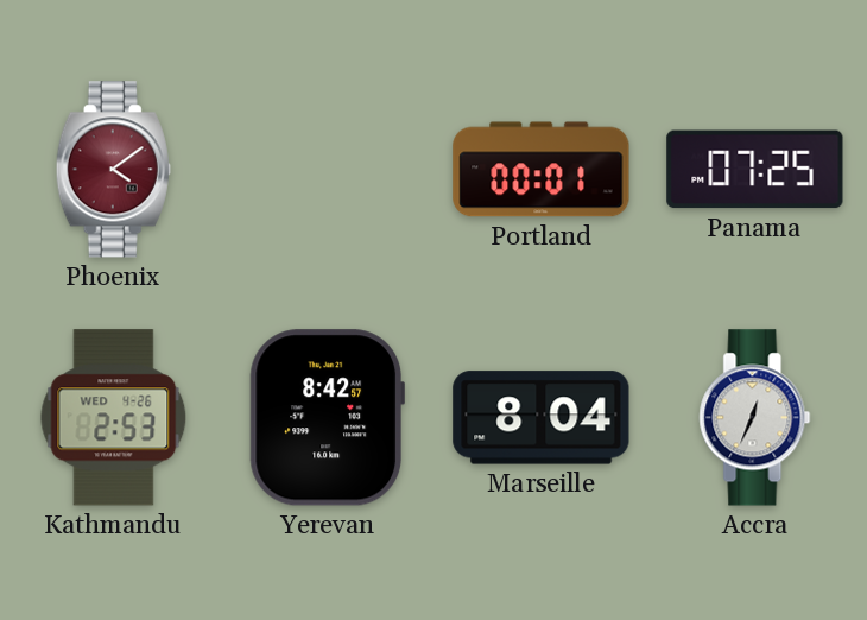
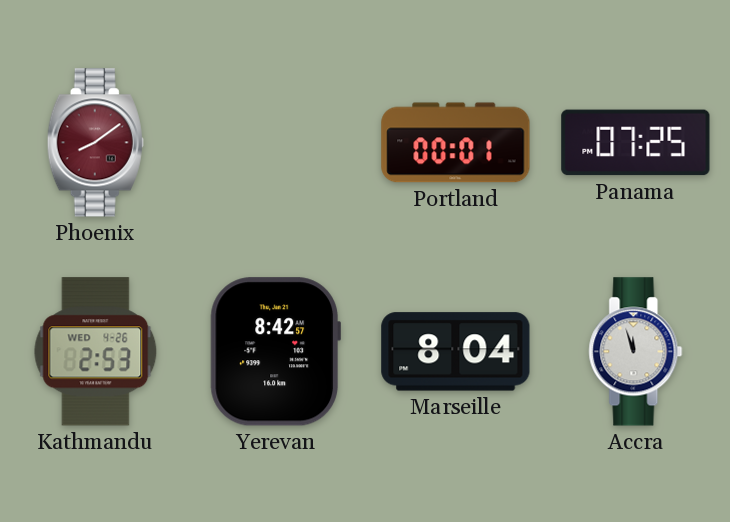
Phoenix: 4:09 -> 8:09
Accra: 12:34 -> 11:57
